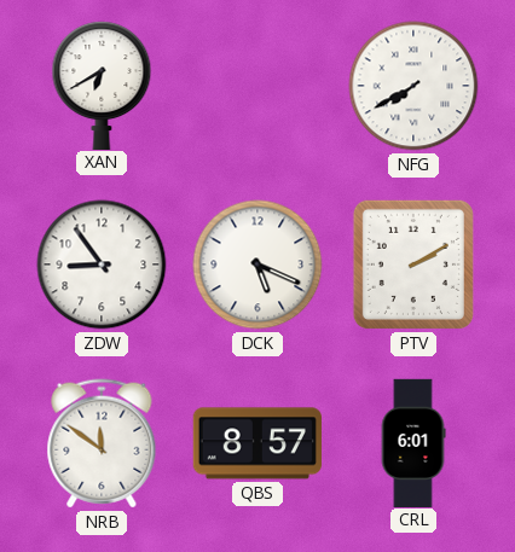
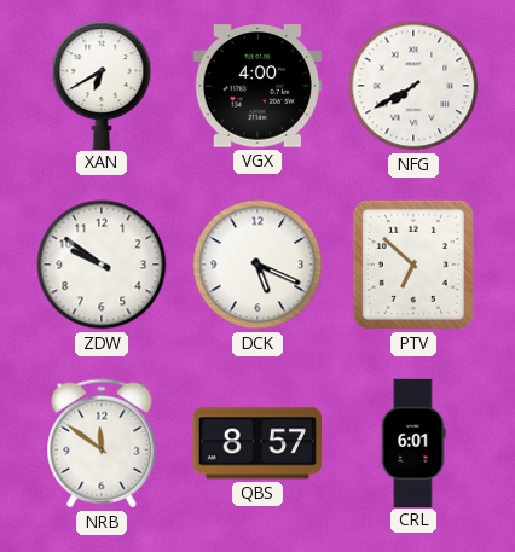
VGX: none -> 4:00
ZDW: 8:54 -> 9:51
PTV: 2:10 -> 6:52
